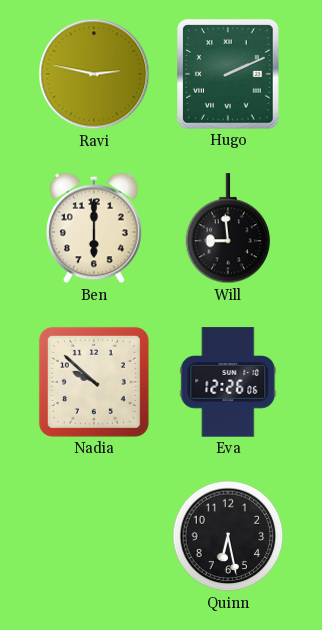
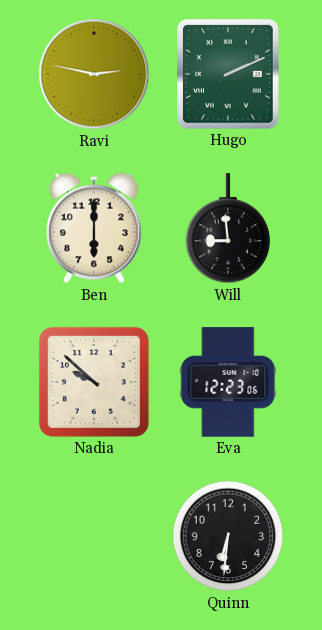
Eva: 12:26 -> 12:23
Quinn: 6:28 -> 6:31
